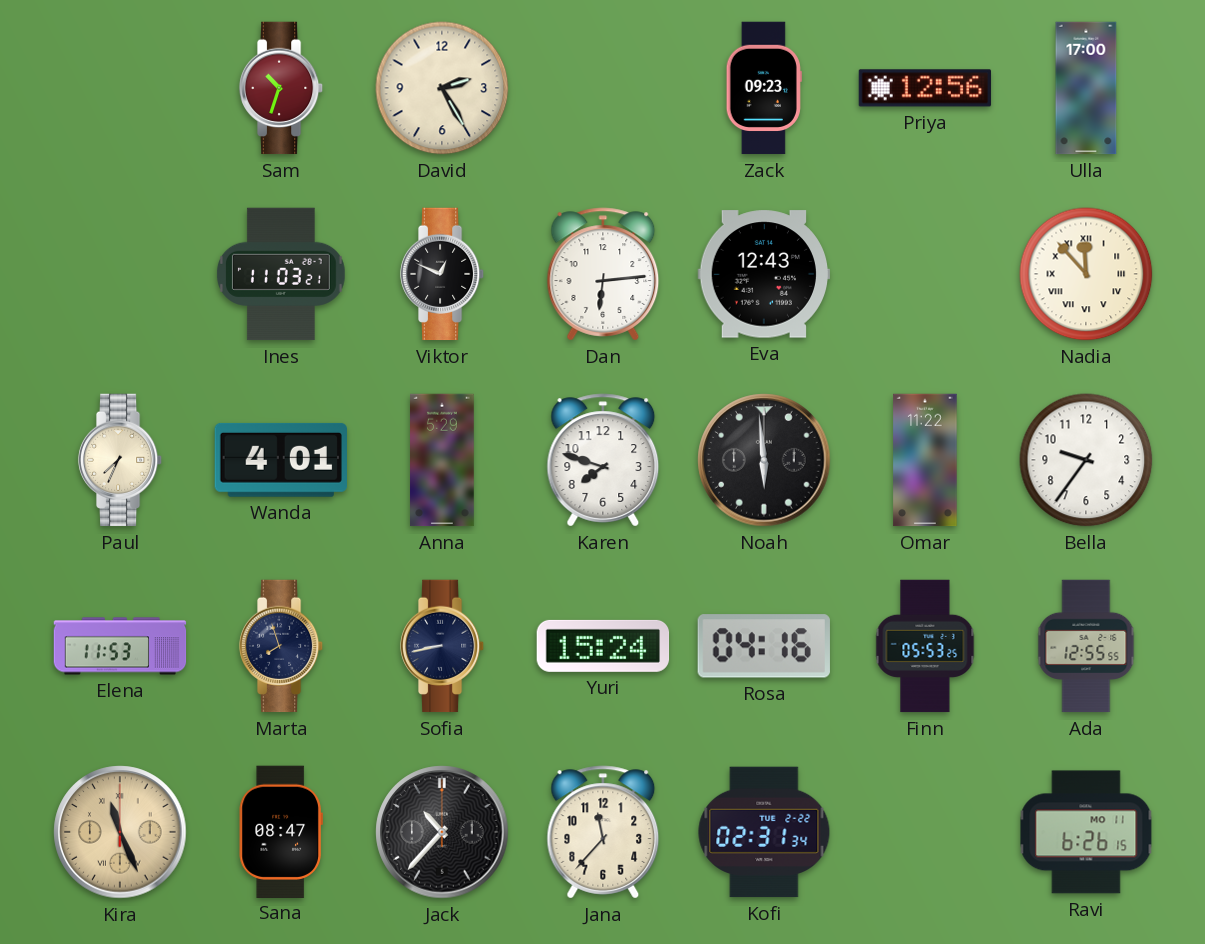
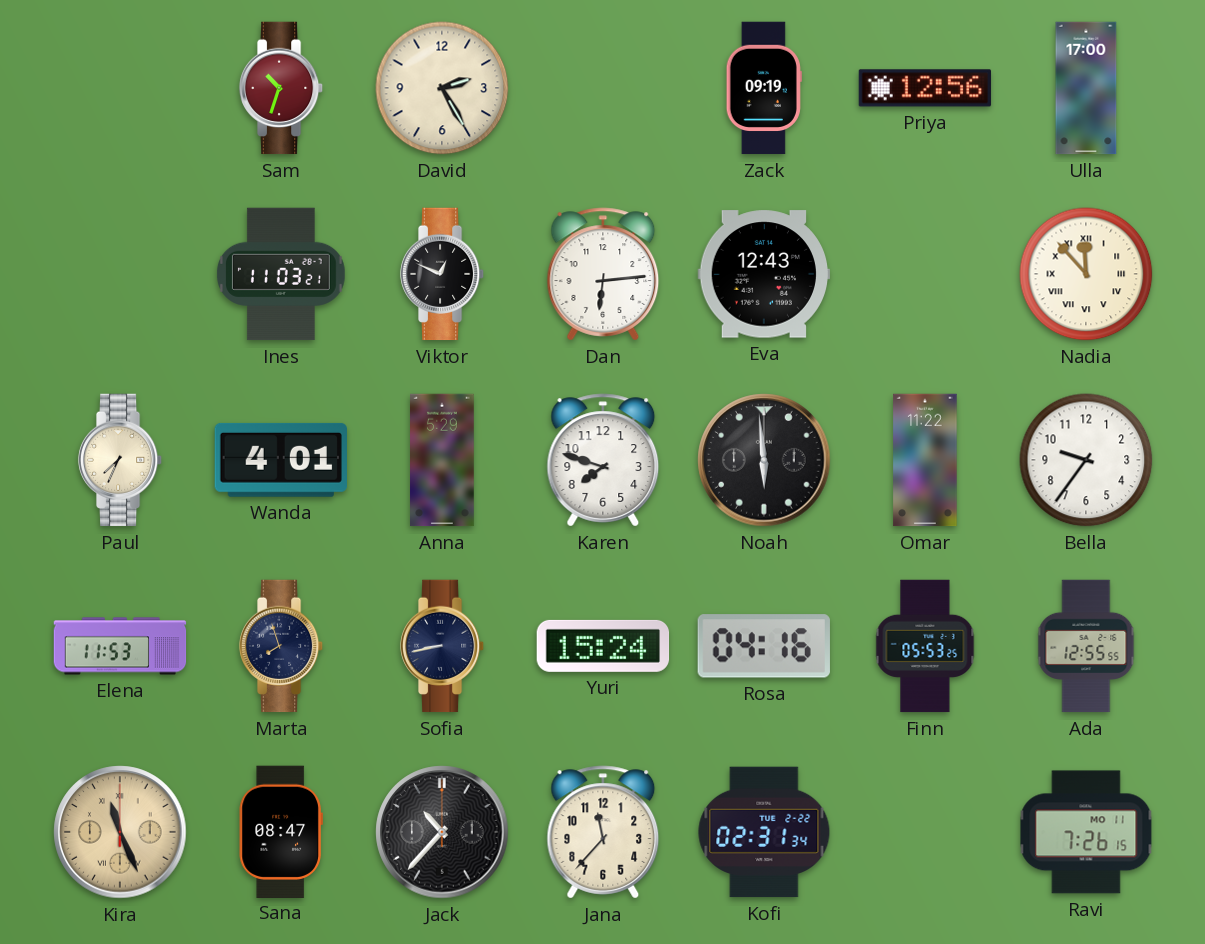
Zack: 09:23 -> 09:19
Ravi: 6:26 -> 7:26
